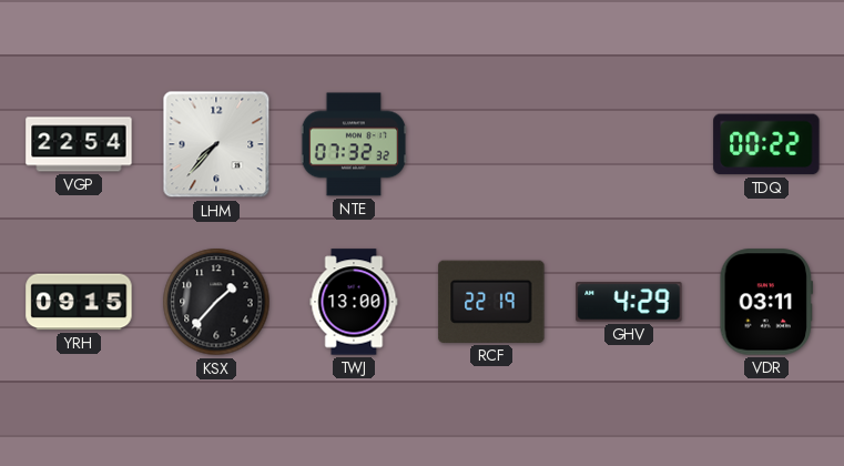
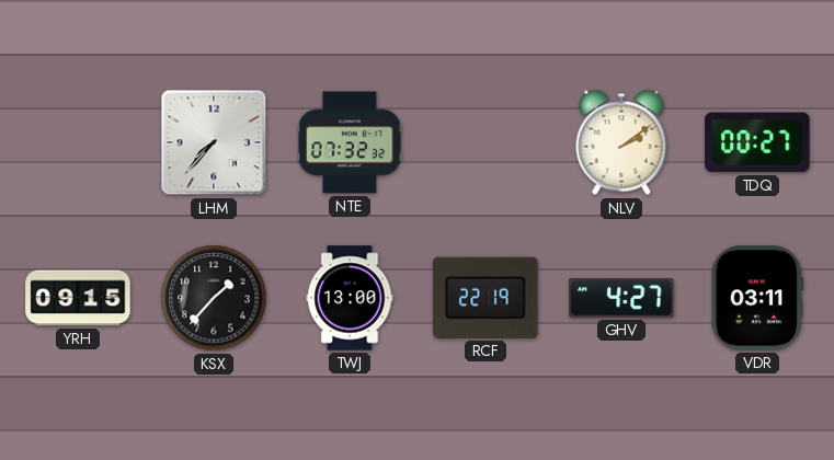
VGP: 22:54 -> none
NLV: none -> 2:09
TDQ: 00:22 -> 00:27
GHV: 4:29 -> 4:27
